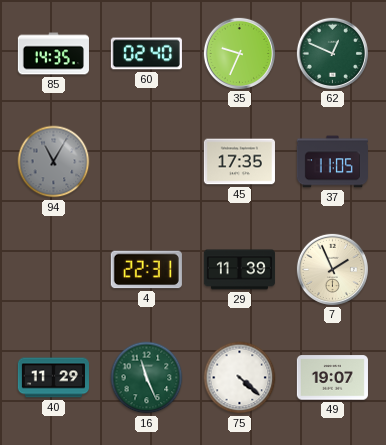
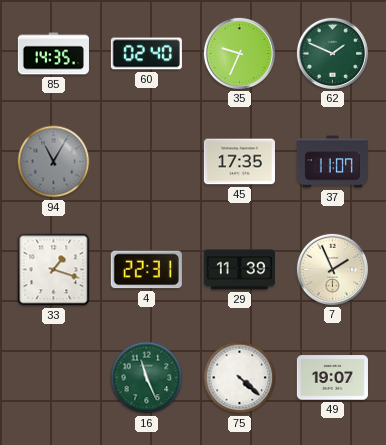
62: 12:49 -> 1:49
37: 11:05 -> 11:07
33: none -> 1:18
40: 11:29 -> none
